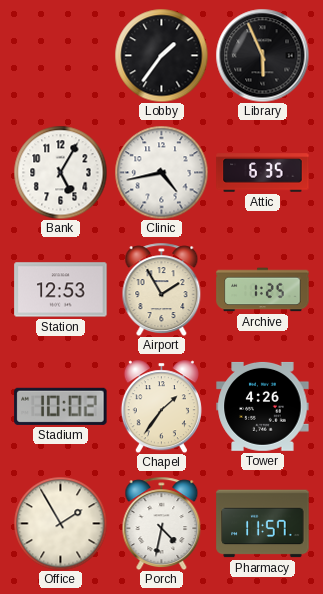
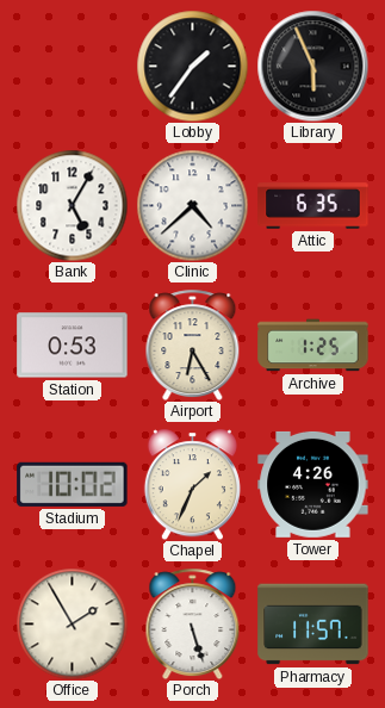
Clinic: 4:43 -> 4:38
Station: 12:53 -> 0:53
Airport: 1:55 -> 6:25
Chapel: 1:36 -> 1:34
Porch: 4:32 -> 5:27
